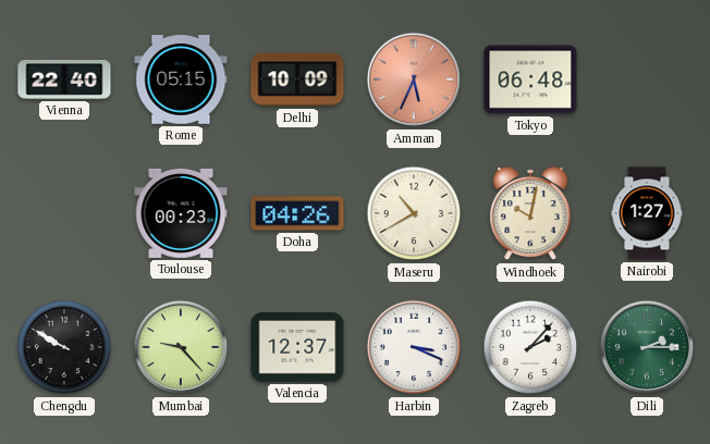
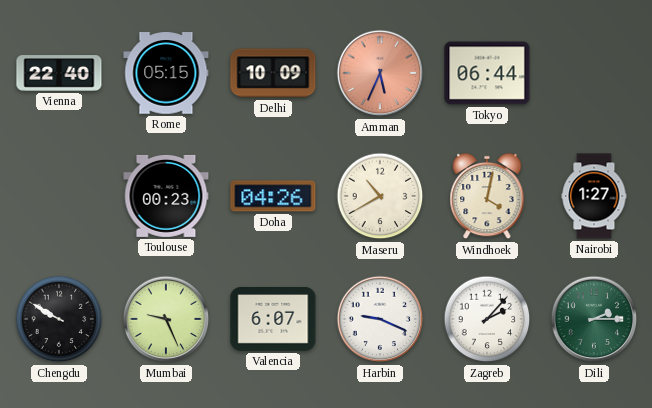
Tokyo: 06:48 -> 06:44
Windhoek: 10:02 -> 4:02
Mumbai: 9:23 -> 9:26
Valencia: 12:37 -> 6:07
Harbin: 3:19 -> 9:19
